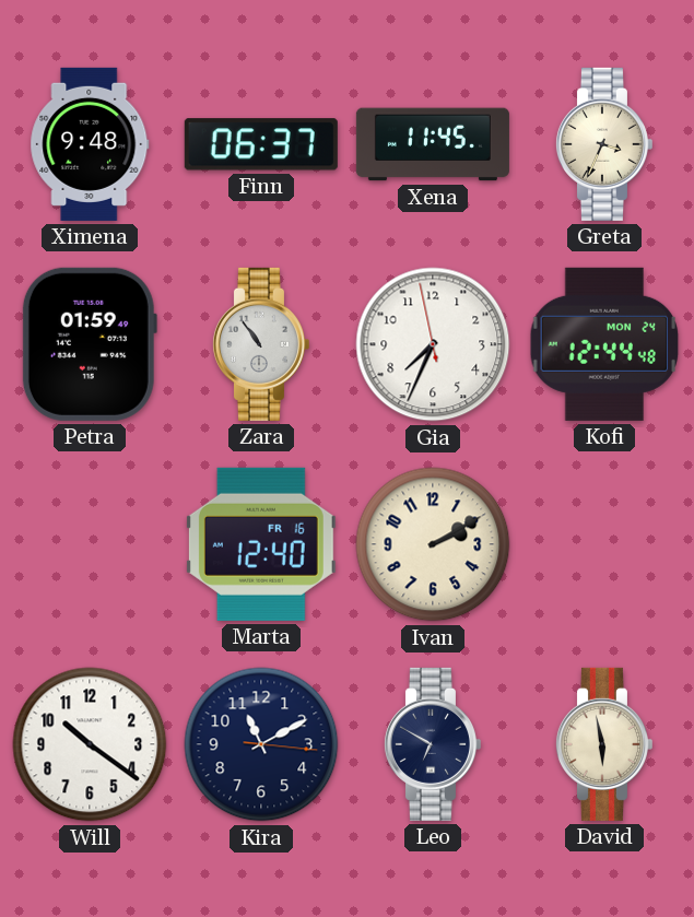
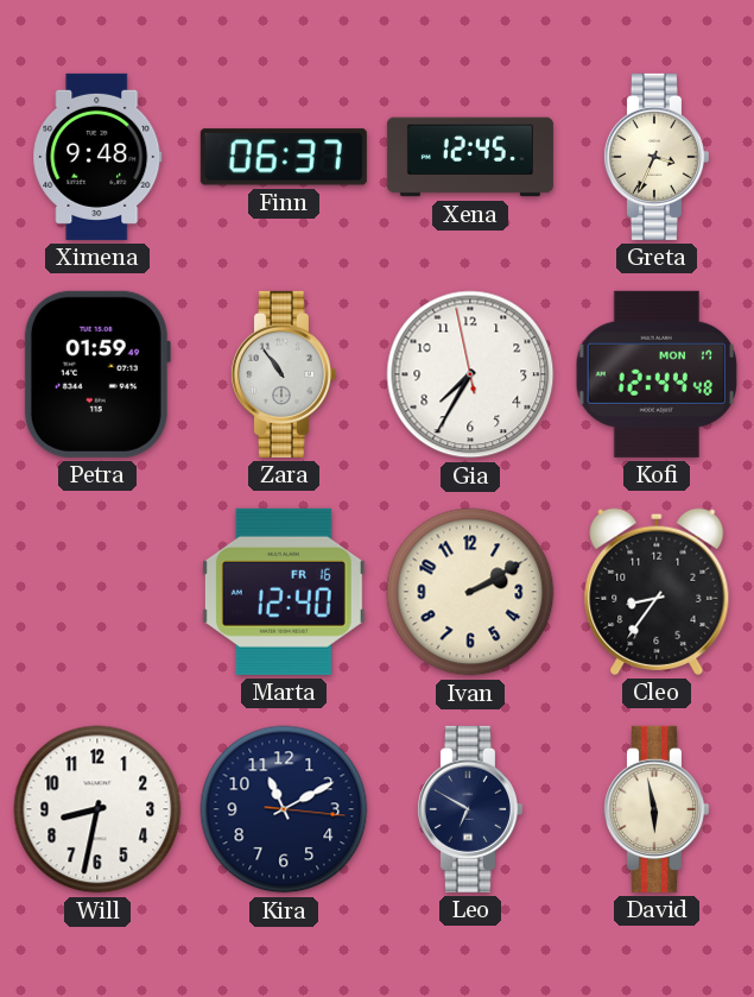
Xena: 11:45 -> 12:45
Gia: 7:33 -> 7:34
Kofi date: MON 24 -> MON 17
Cleo: none -> 8:36
Will: 10:21 -> 8:32
